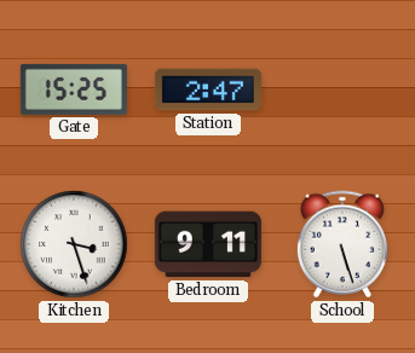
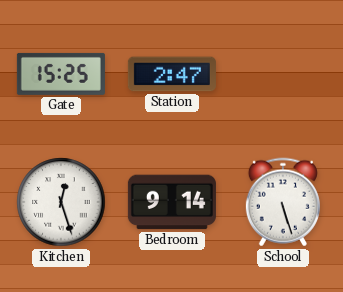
Kitchen: 3:27 -> 12:27
Bedroom: 9:11 -> 9:14
